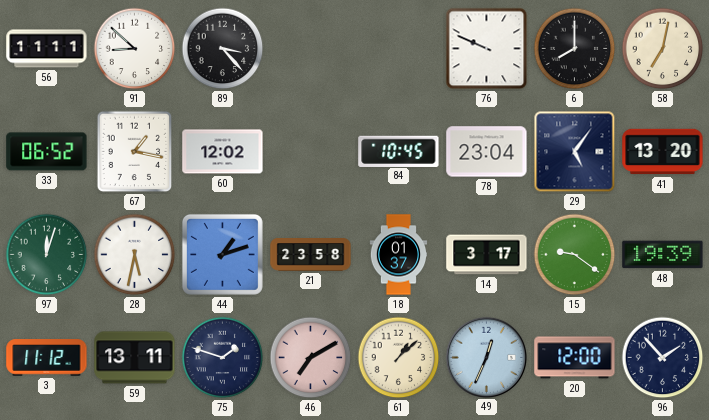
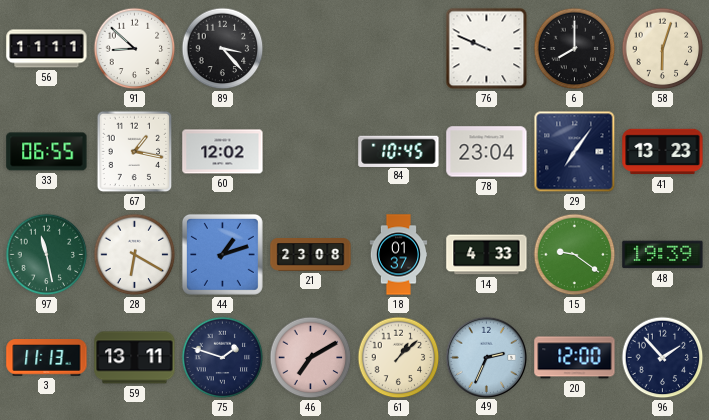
58: 7:02 -> 6:03
33: 06:52 -> 06:55
29: 5:06 -> 7:06
41: 13:20 -> 13:23
97: 12:03 -> 11:28
28: 5:32 -> 6:20
21: 23:58 -> 23:08
14: 3:17 -> 4:33
3: 11:12 -> 11:13
49: 12:34 -> 2:34
